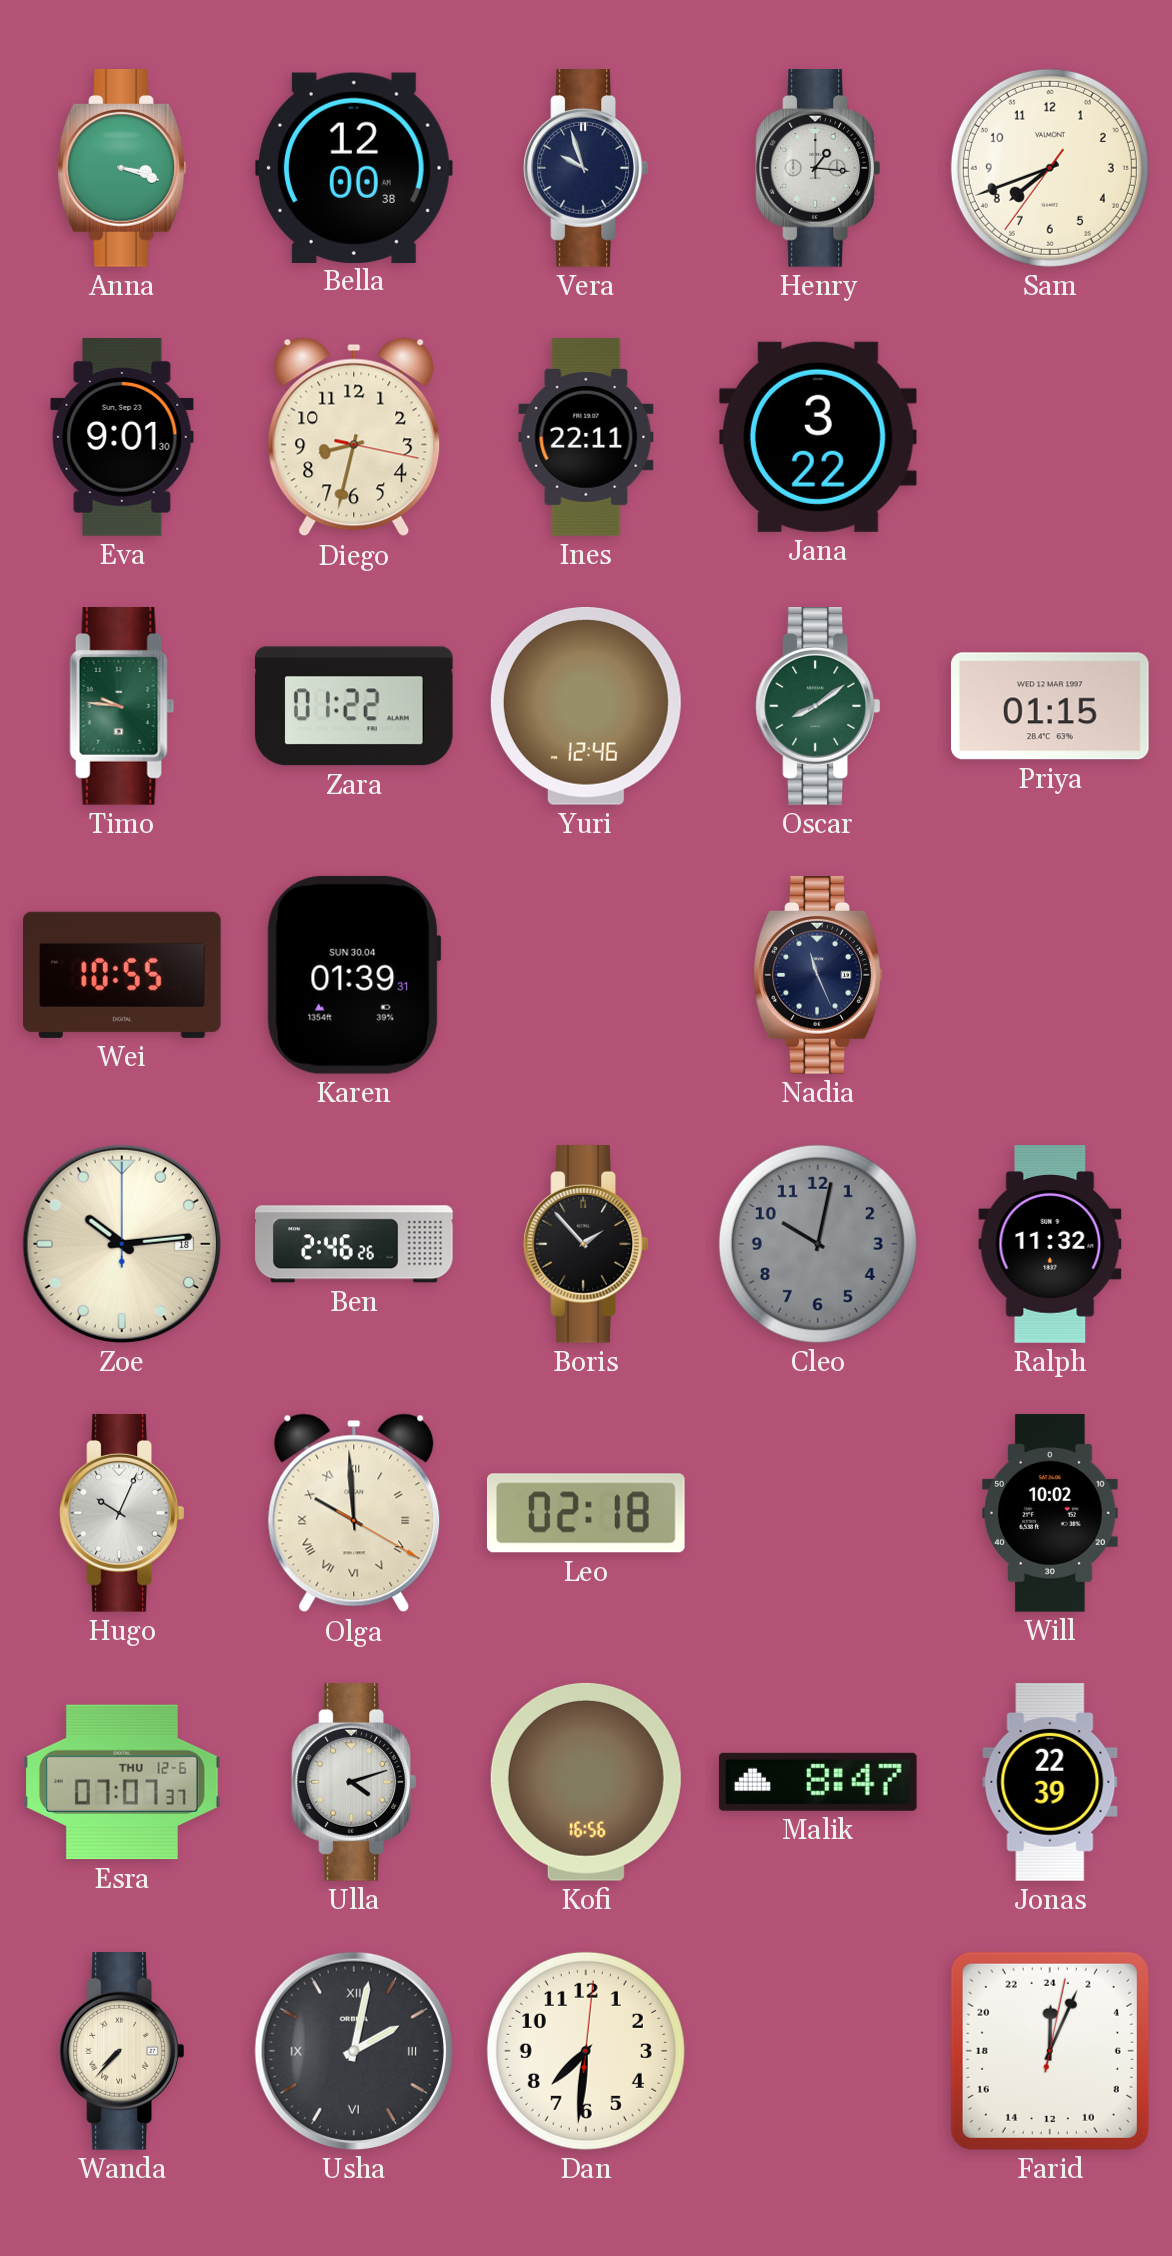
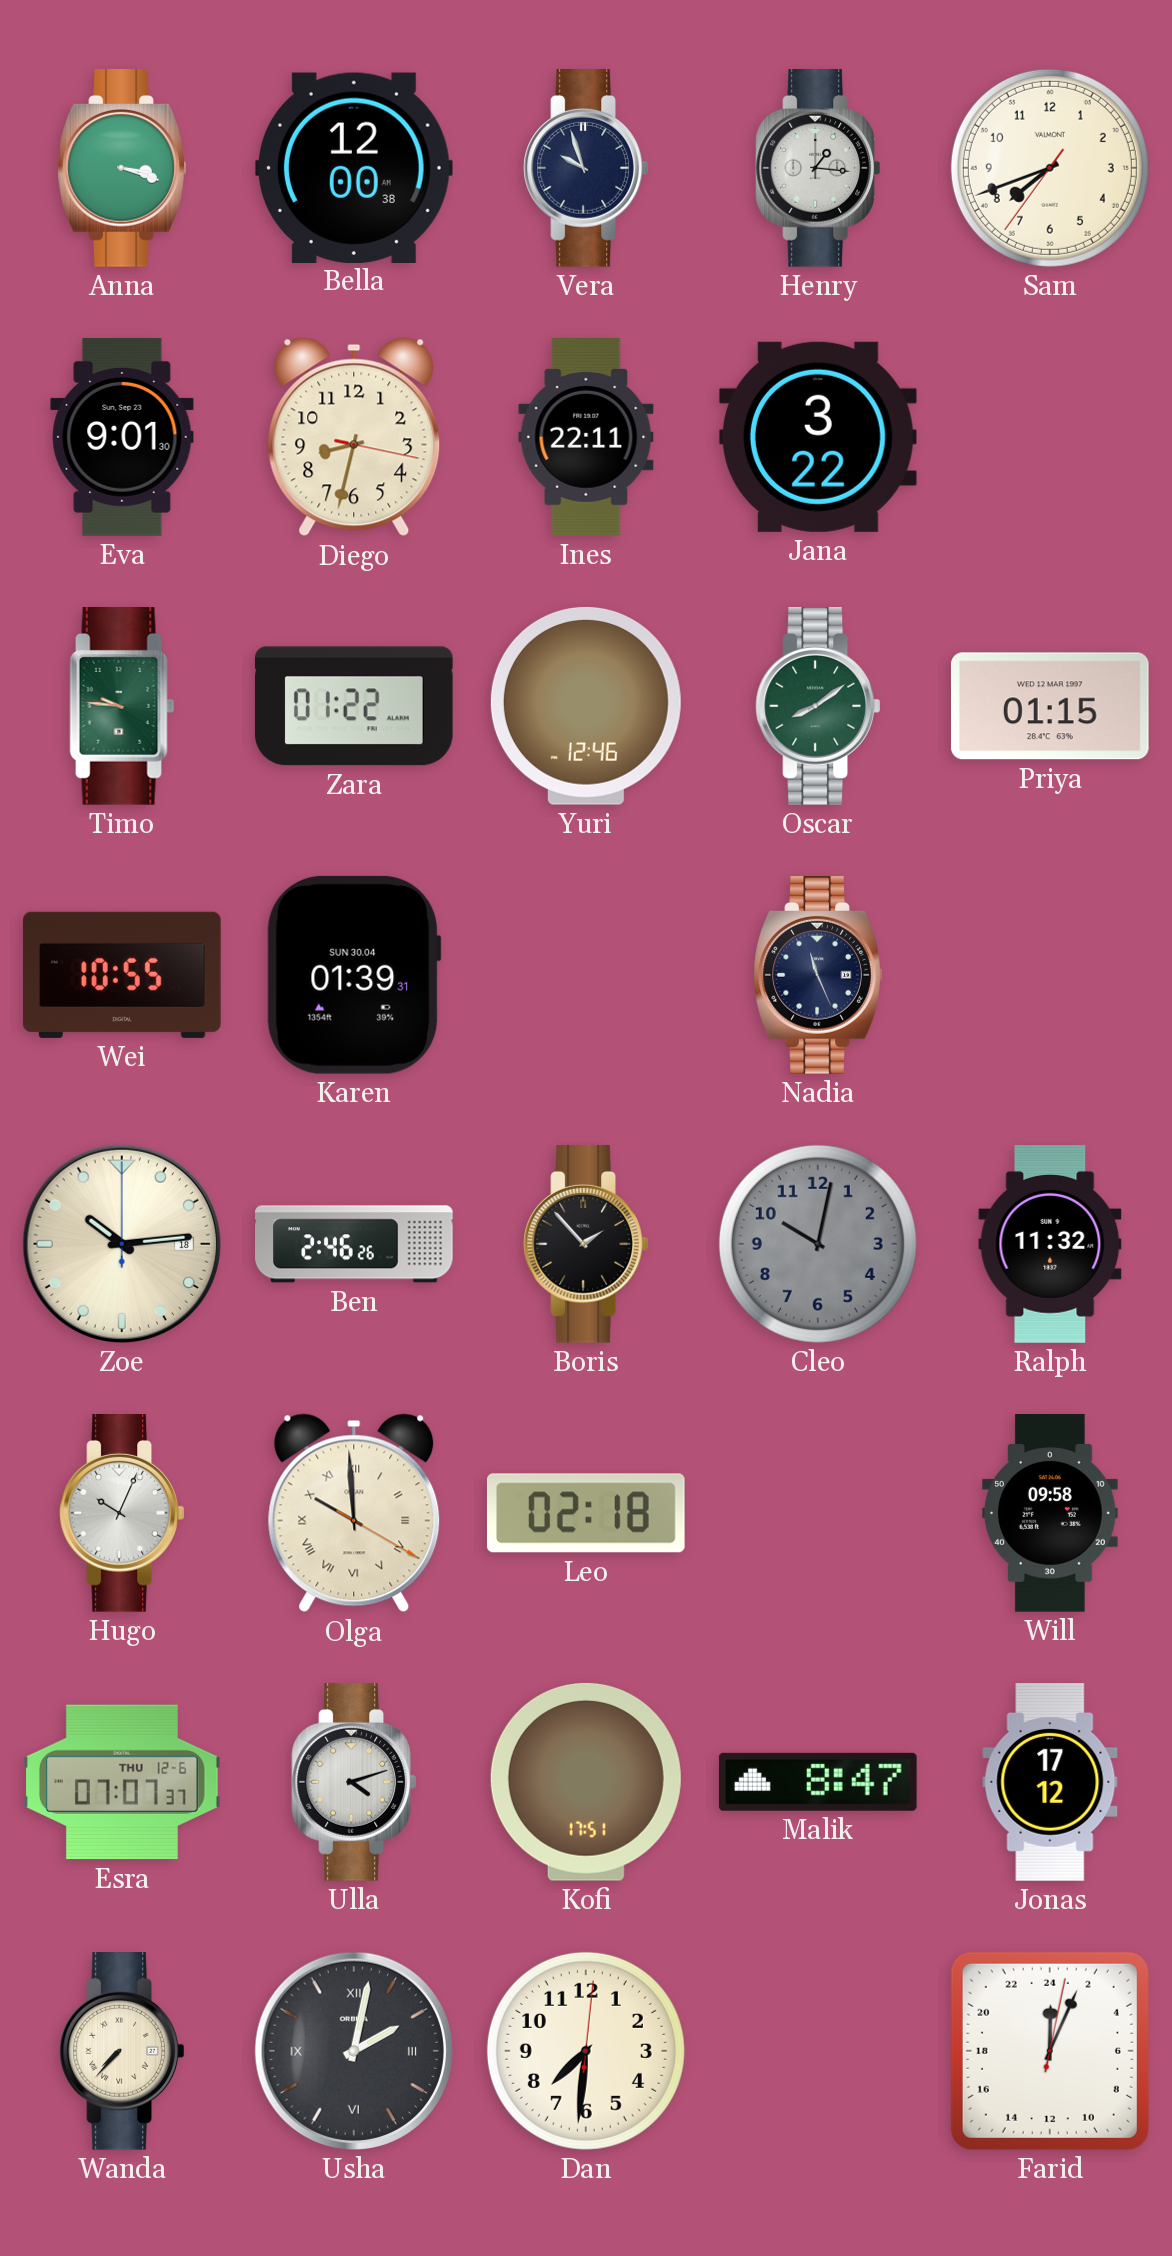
Will: 10:02 -> 09:58
Kofi: 16:56 -> 17:51
Jonas: 22:39 -> 17:12
